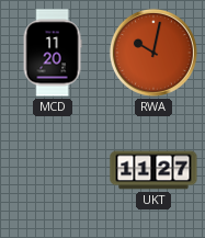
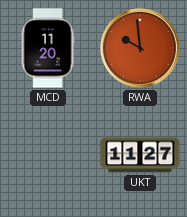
RWA: 10:02 -> 9:59
